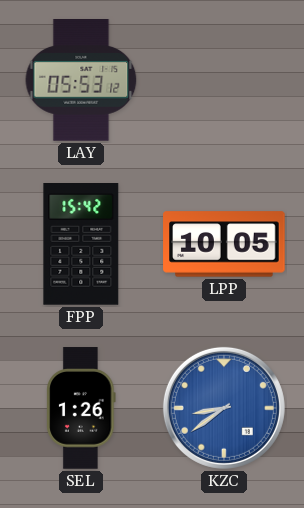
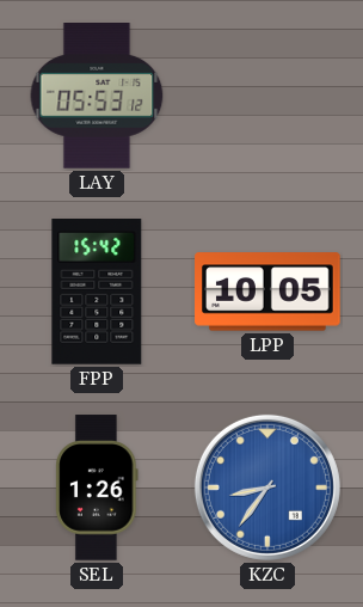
KZC: 8:39 -> 8:36
